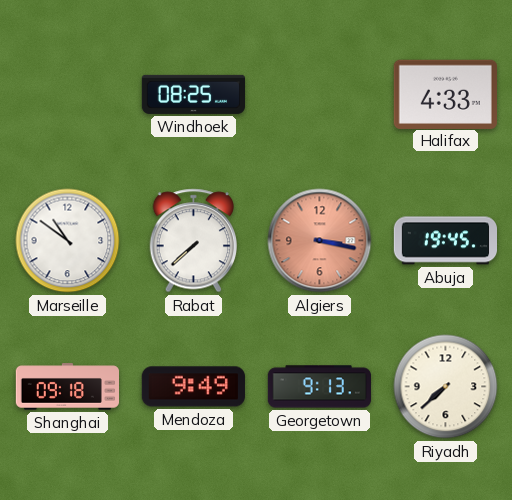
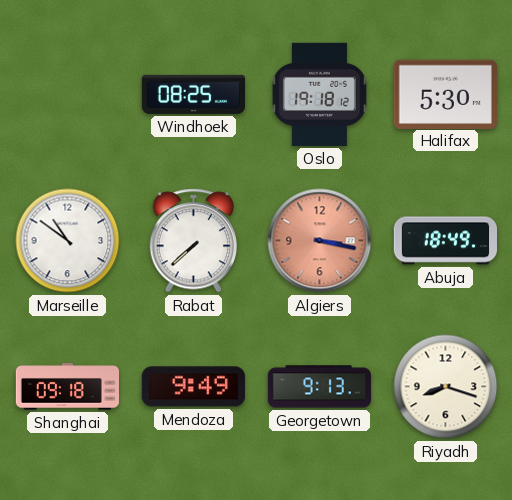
Oslo: none -> 19:18
Halifax: 4:33 -> 5:30
Abuja: 19:45 -> 18:49
Riyadh: 7:38 -> 8:18
